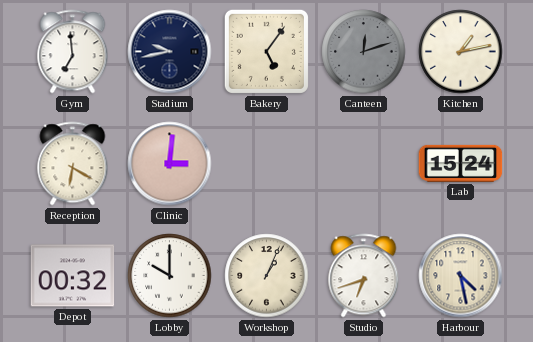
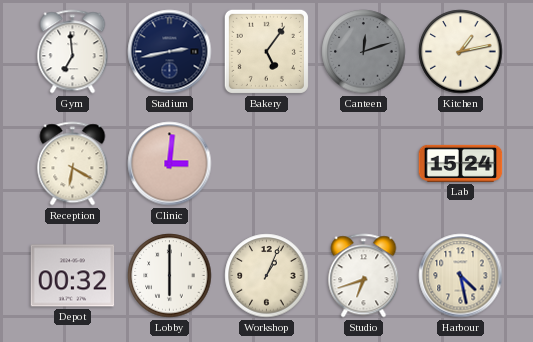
Stadium: 9:43 -> 2:43
Lobby: 10:00 -> 6:00
